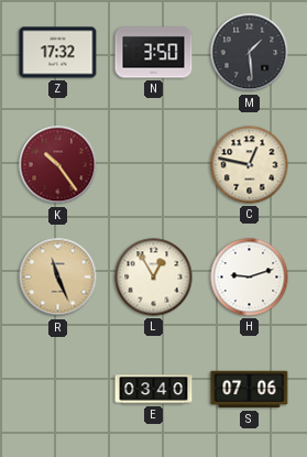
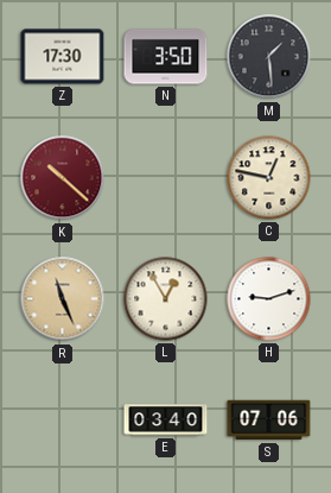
Z: 17:32 -> 17:30
K: 10:24 -> 10:22
